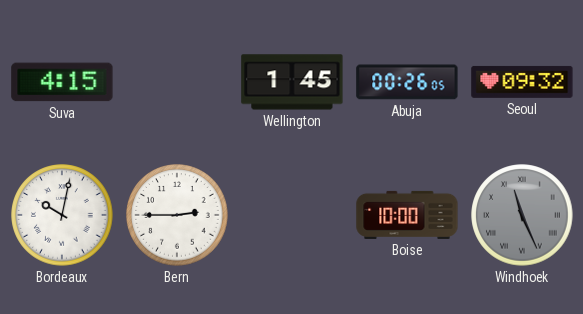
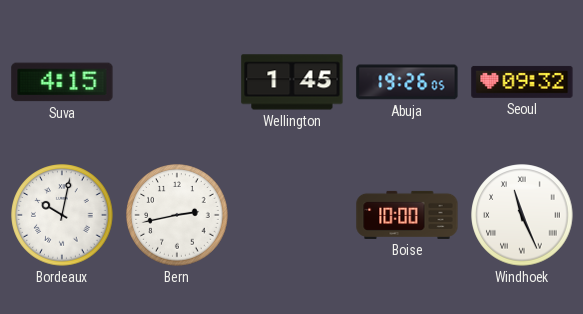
Abuja: 00:26 -> 19:26
Bern: 2:45 -> 2:43
Windhoek dial: grey -> white
